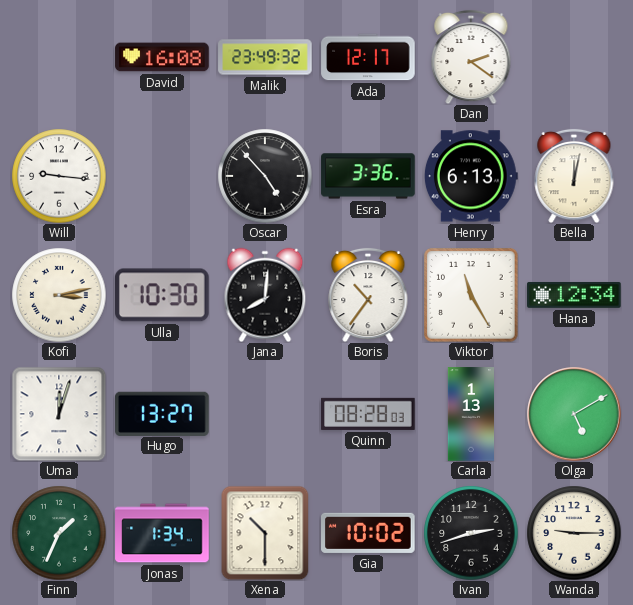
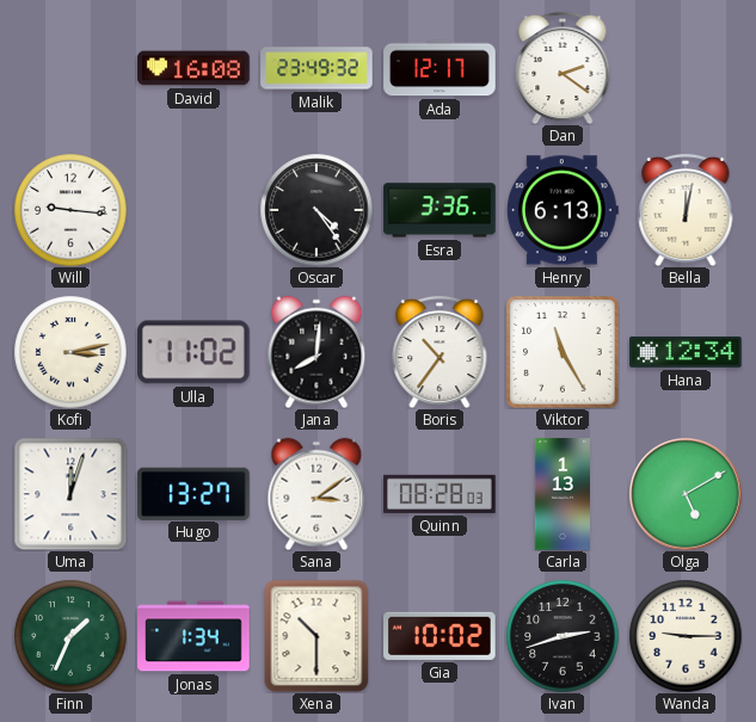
Oscar: 4:53 -> 4:24
Ulla: 10:30 -> 11:02
Sana: none -> 3:09
